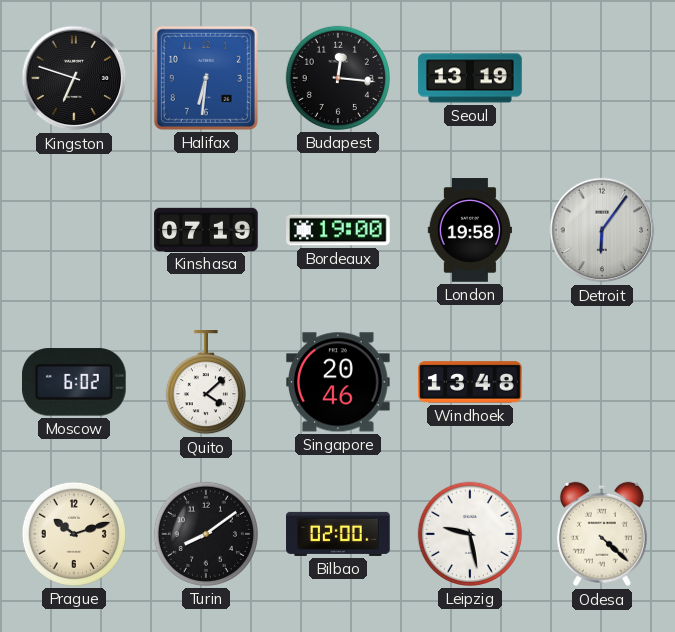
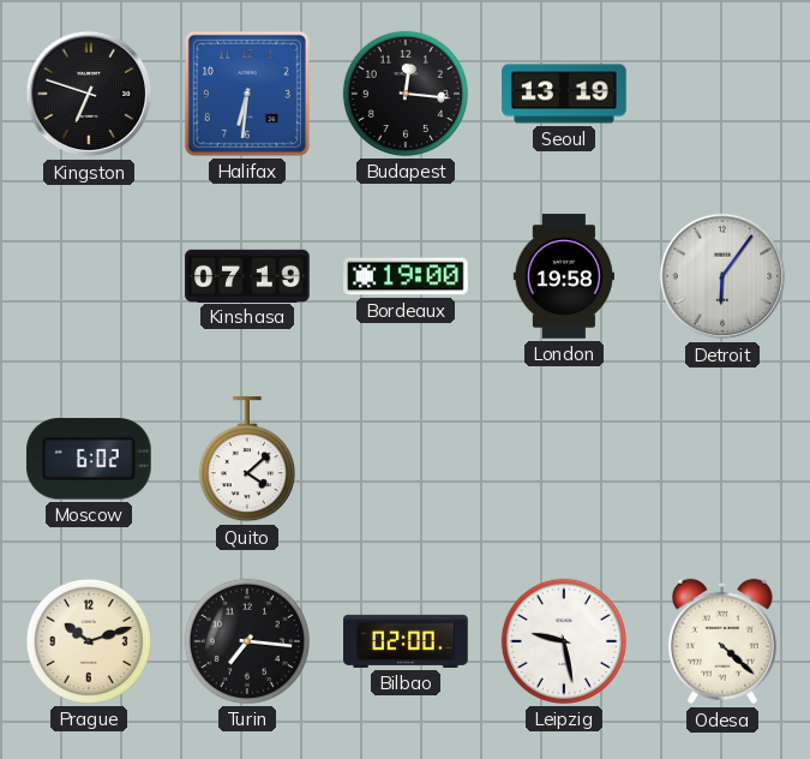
Singapore: 20:46 -> none
Windhoek: 13:48 -> none
Turin: 8:09 -> 7:16
